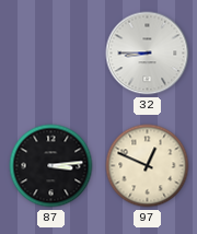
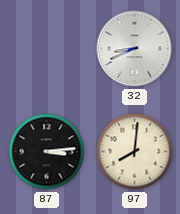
32: 8:45 -> 8:41
97: 12:49 -> 8:01
